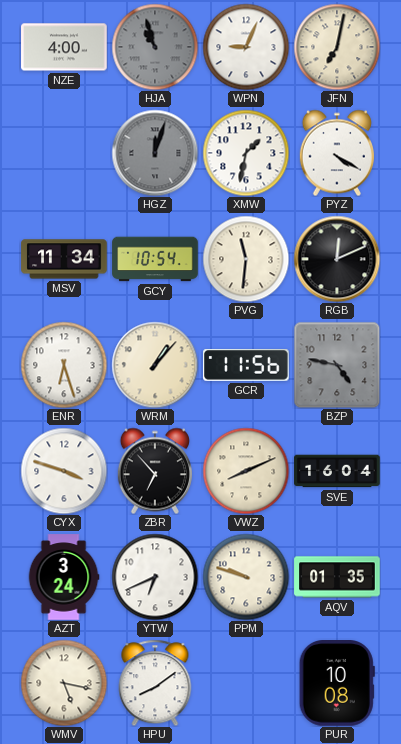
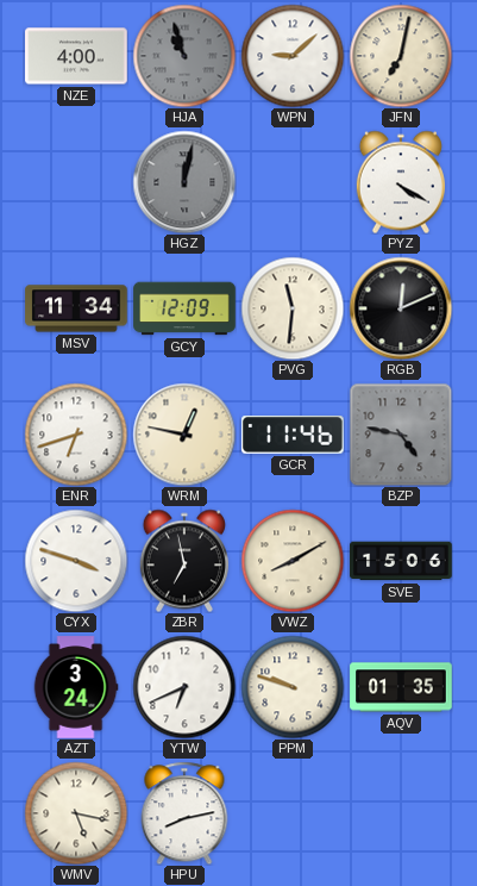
WPN: 9:04 -> 9:08
HGZ: 12:03 -> 12:02
XMW: 1:32 -> none
GCY: 10:54 -> 12:09
ENR: 6:27 -> 6:42
WRM: 1:07 -> 12:47
GCR: 11:56 -> 11:46
ZBR: 6:53 -> 6:58
VWZ: 8:11 -> 8:10
SVE: 16:04 -> 15:06
HPU: 8:09 -> 8:13
PUR: 10:08 -> none
